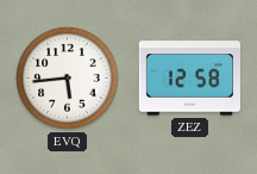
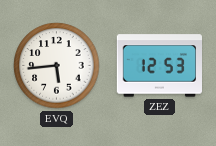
ZEZ: 12:58 -> 12:53
